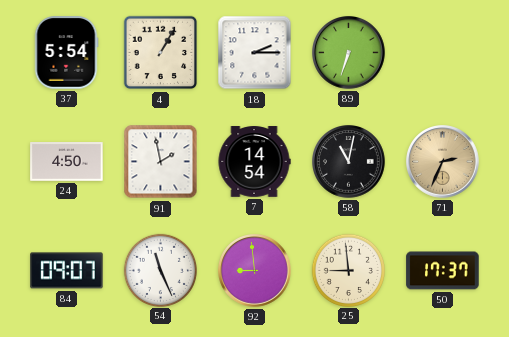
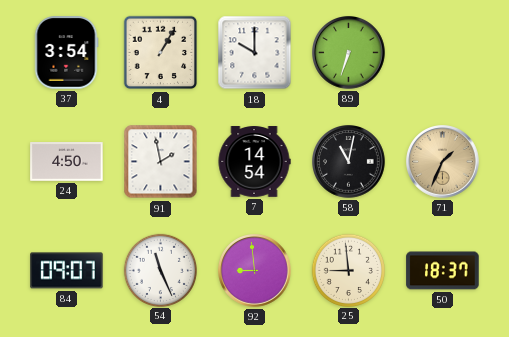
37: 5:54 -> 3:54
18: 2:15 -> 10:00
71: 2:34 -> 1:34
50: 17:37 -> 18:37
